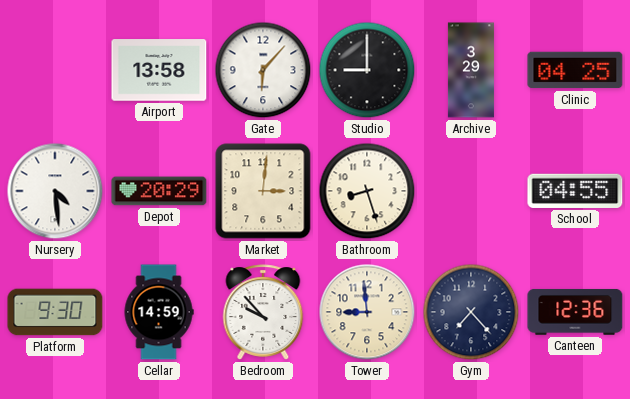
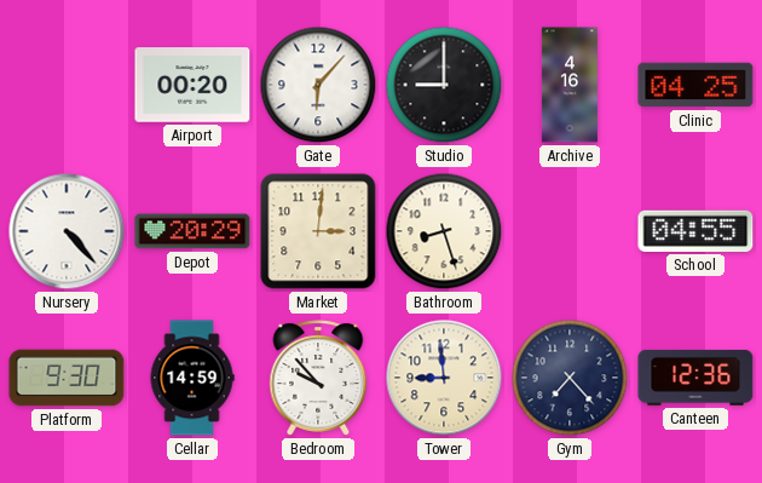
Airport: 13:58 -> 00:20
Archive: 3:29 -> 4:16
Nursery: 4:29 -> 4:23
